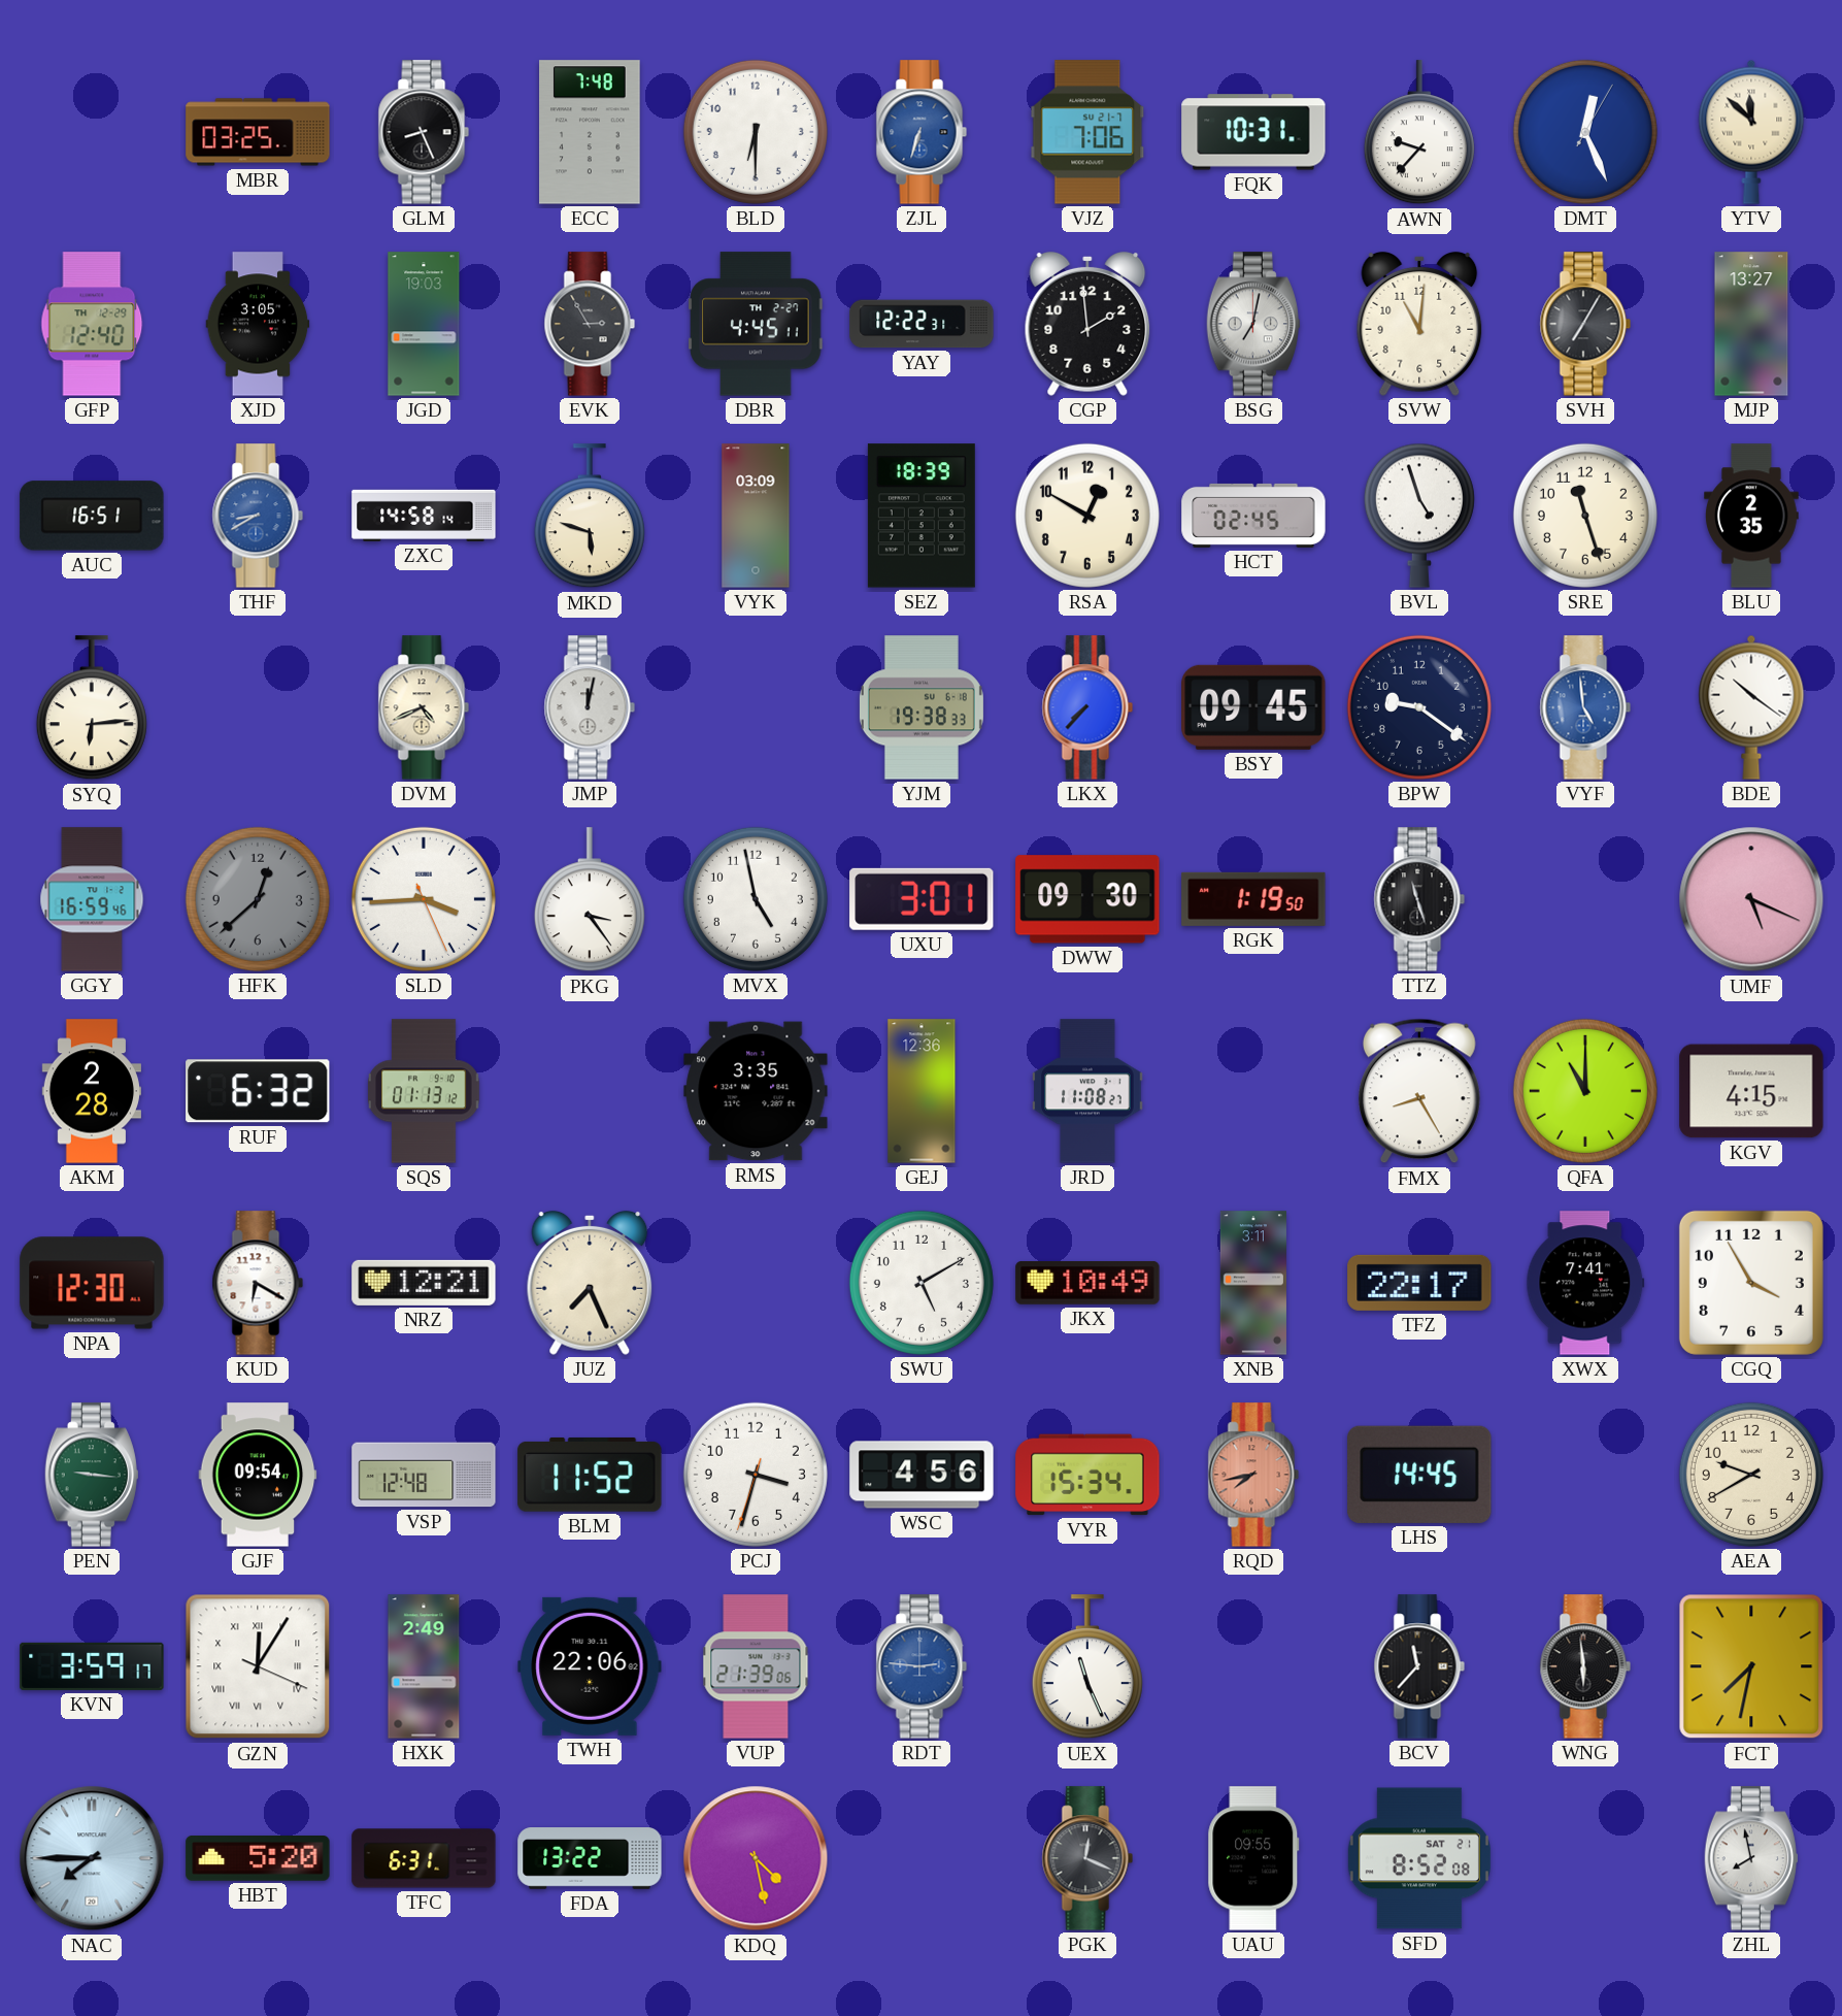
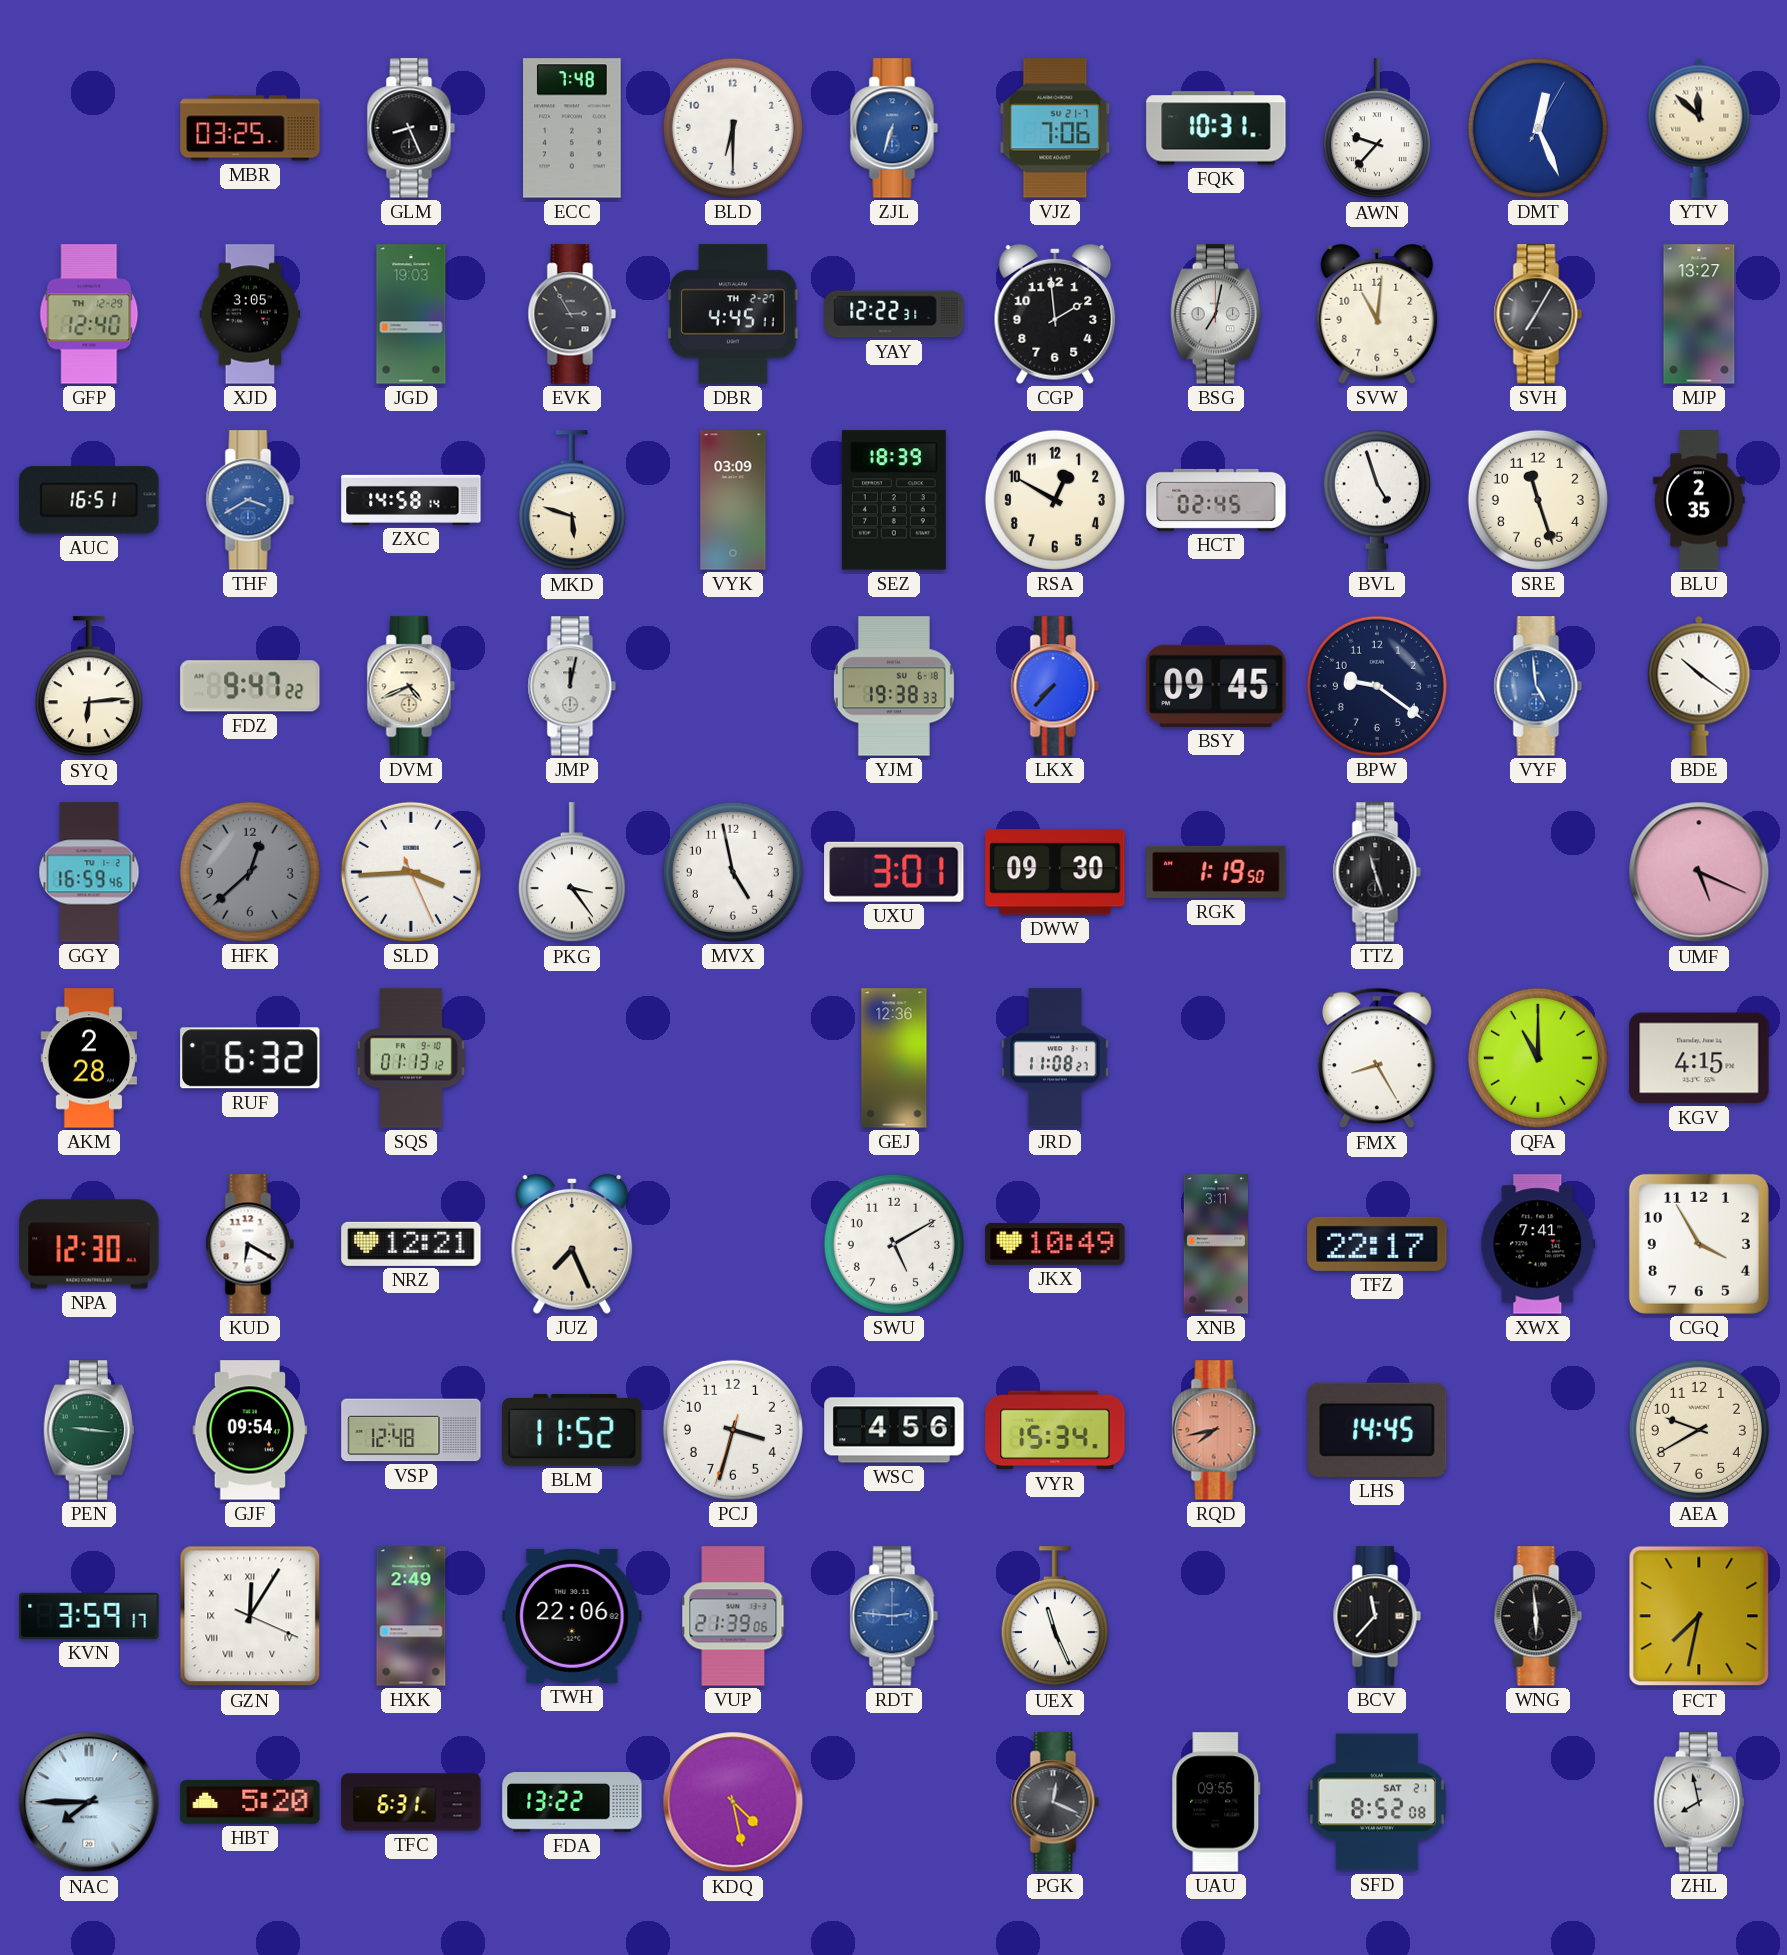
THF: 8:40 -> 3:40
FDZ: none -> 9:47
RMS: 3:35 -> none
